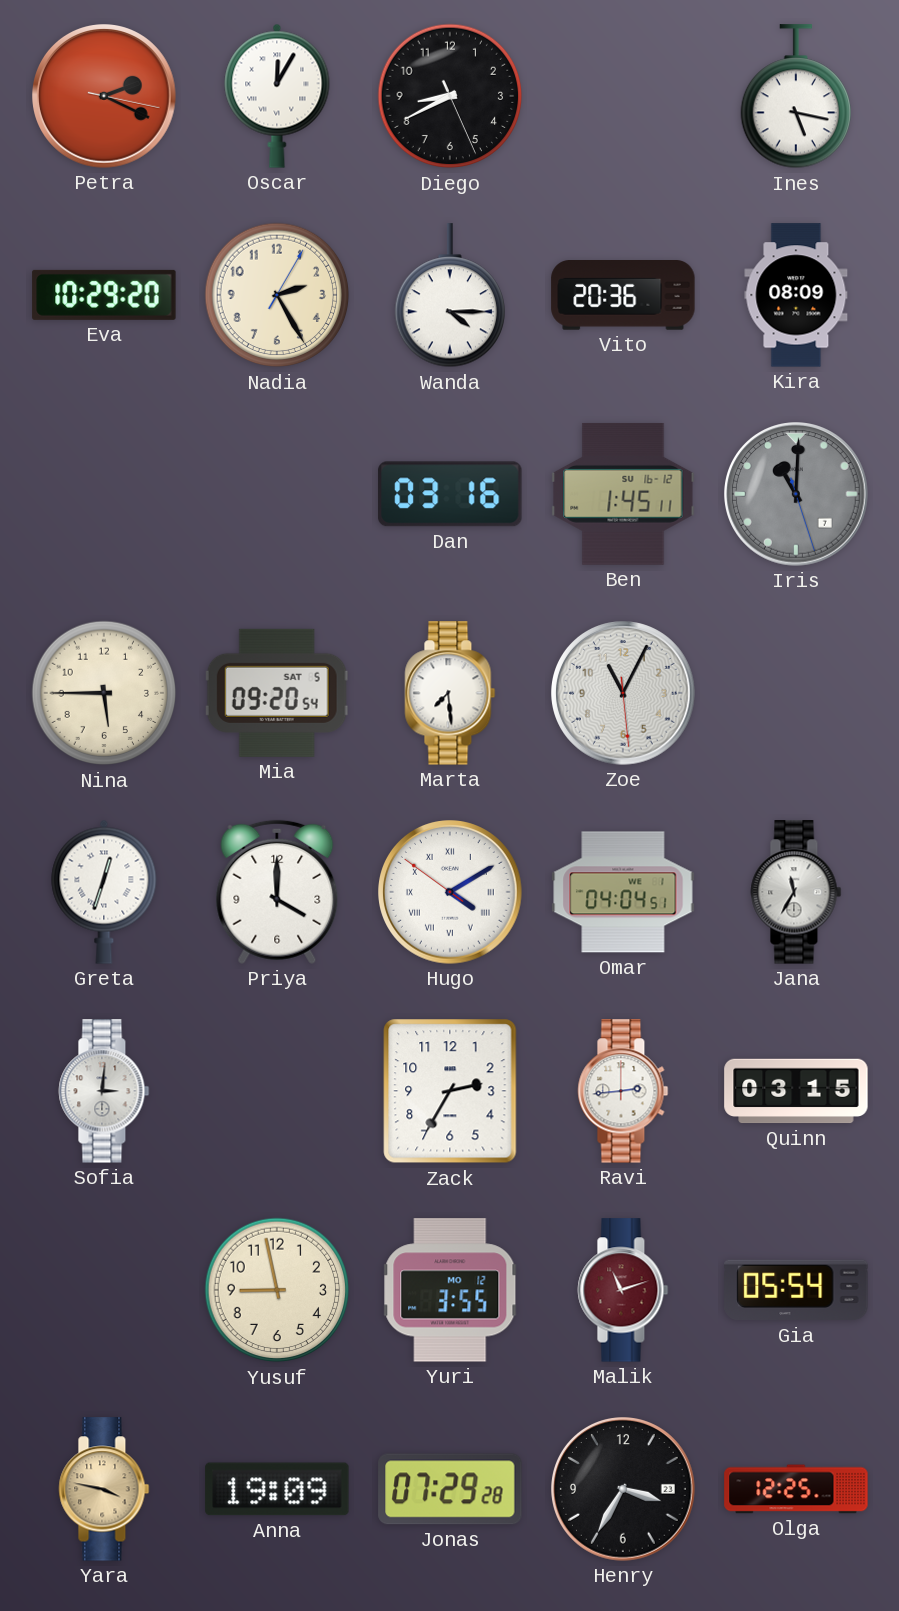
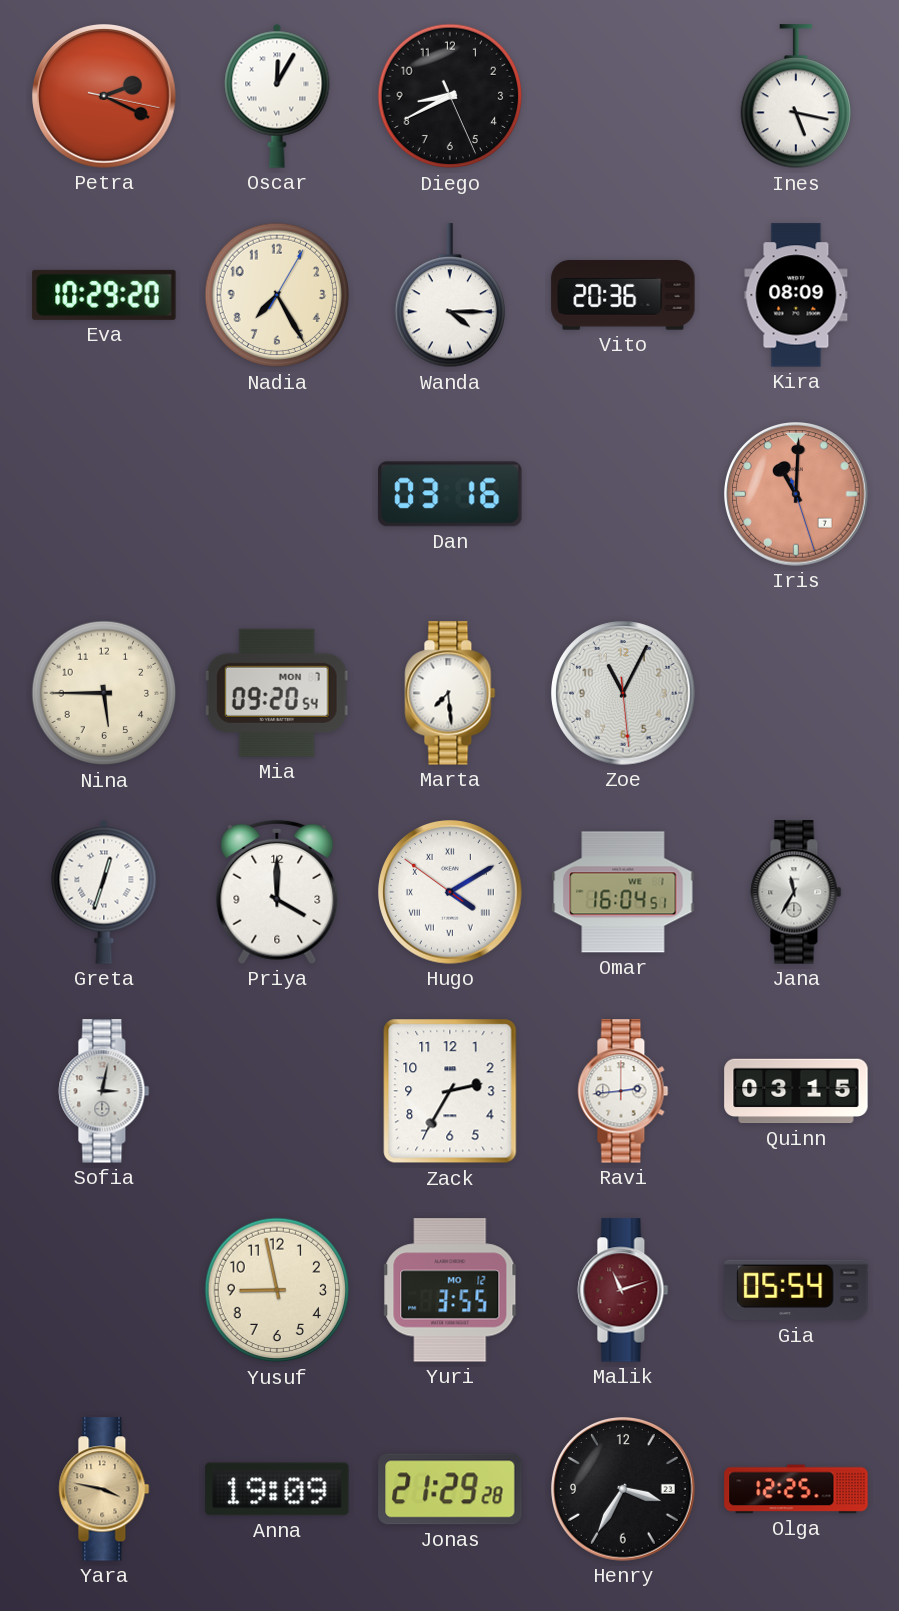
Nadia: 2:25 -> 7:25
Ben: 1:45 -> none
Iris dial: grey -> salmon
Mia date: SAT 5 -> MON 7
Omar: 04:04 -> 16:04
Sofia: 3:01 -> 3:02
Jonas: 07:29 -> 21:29
